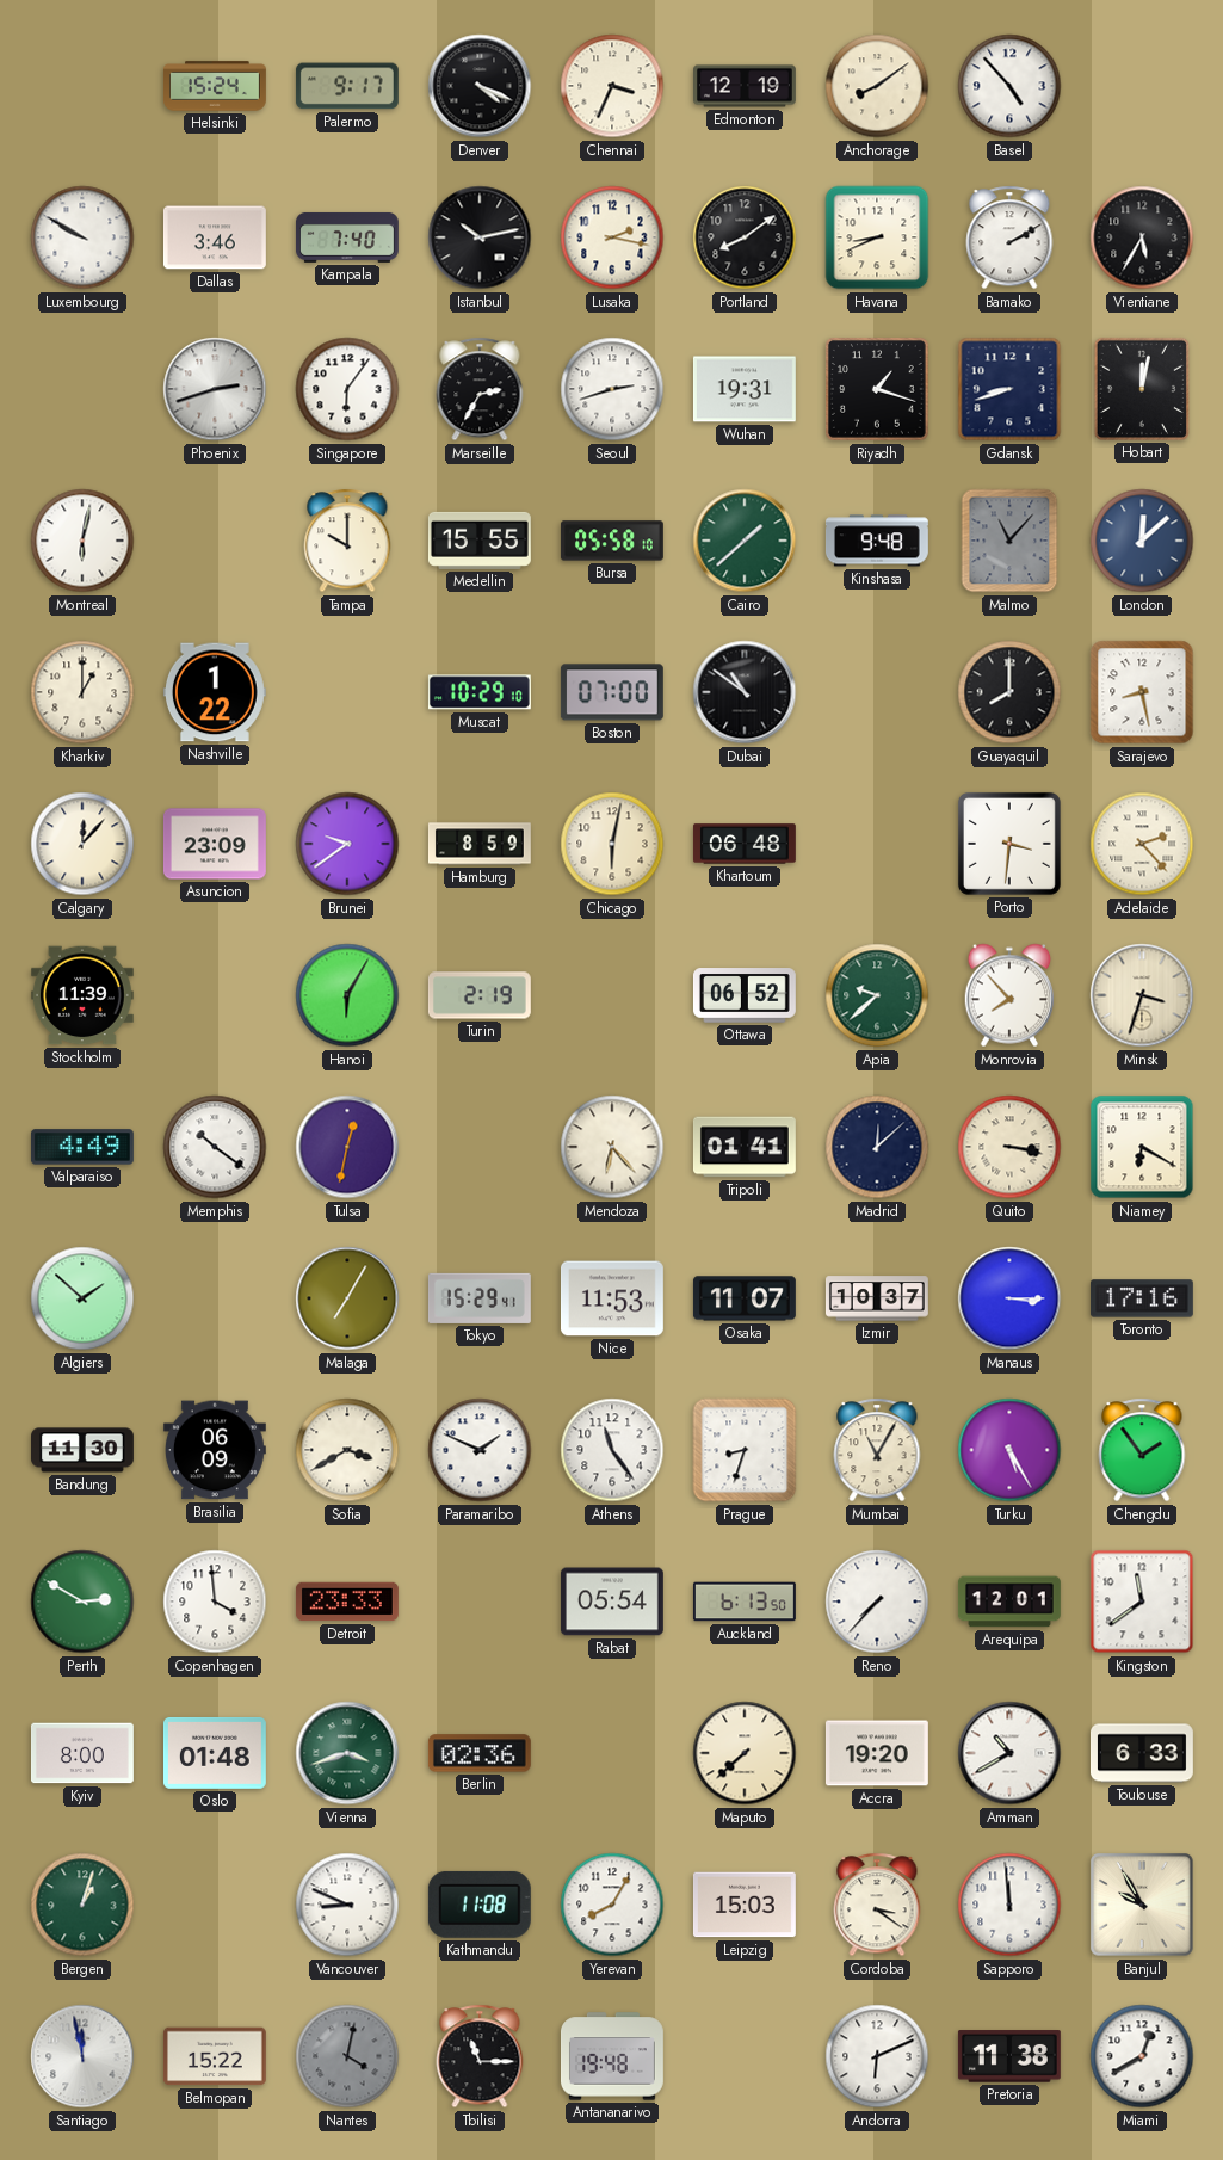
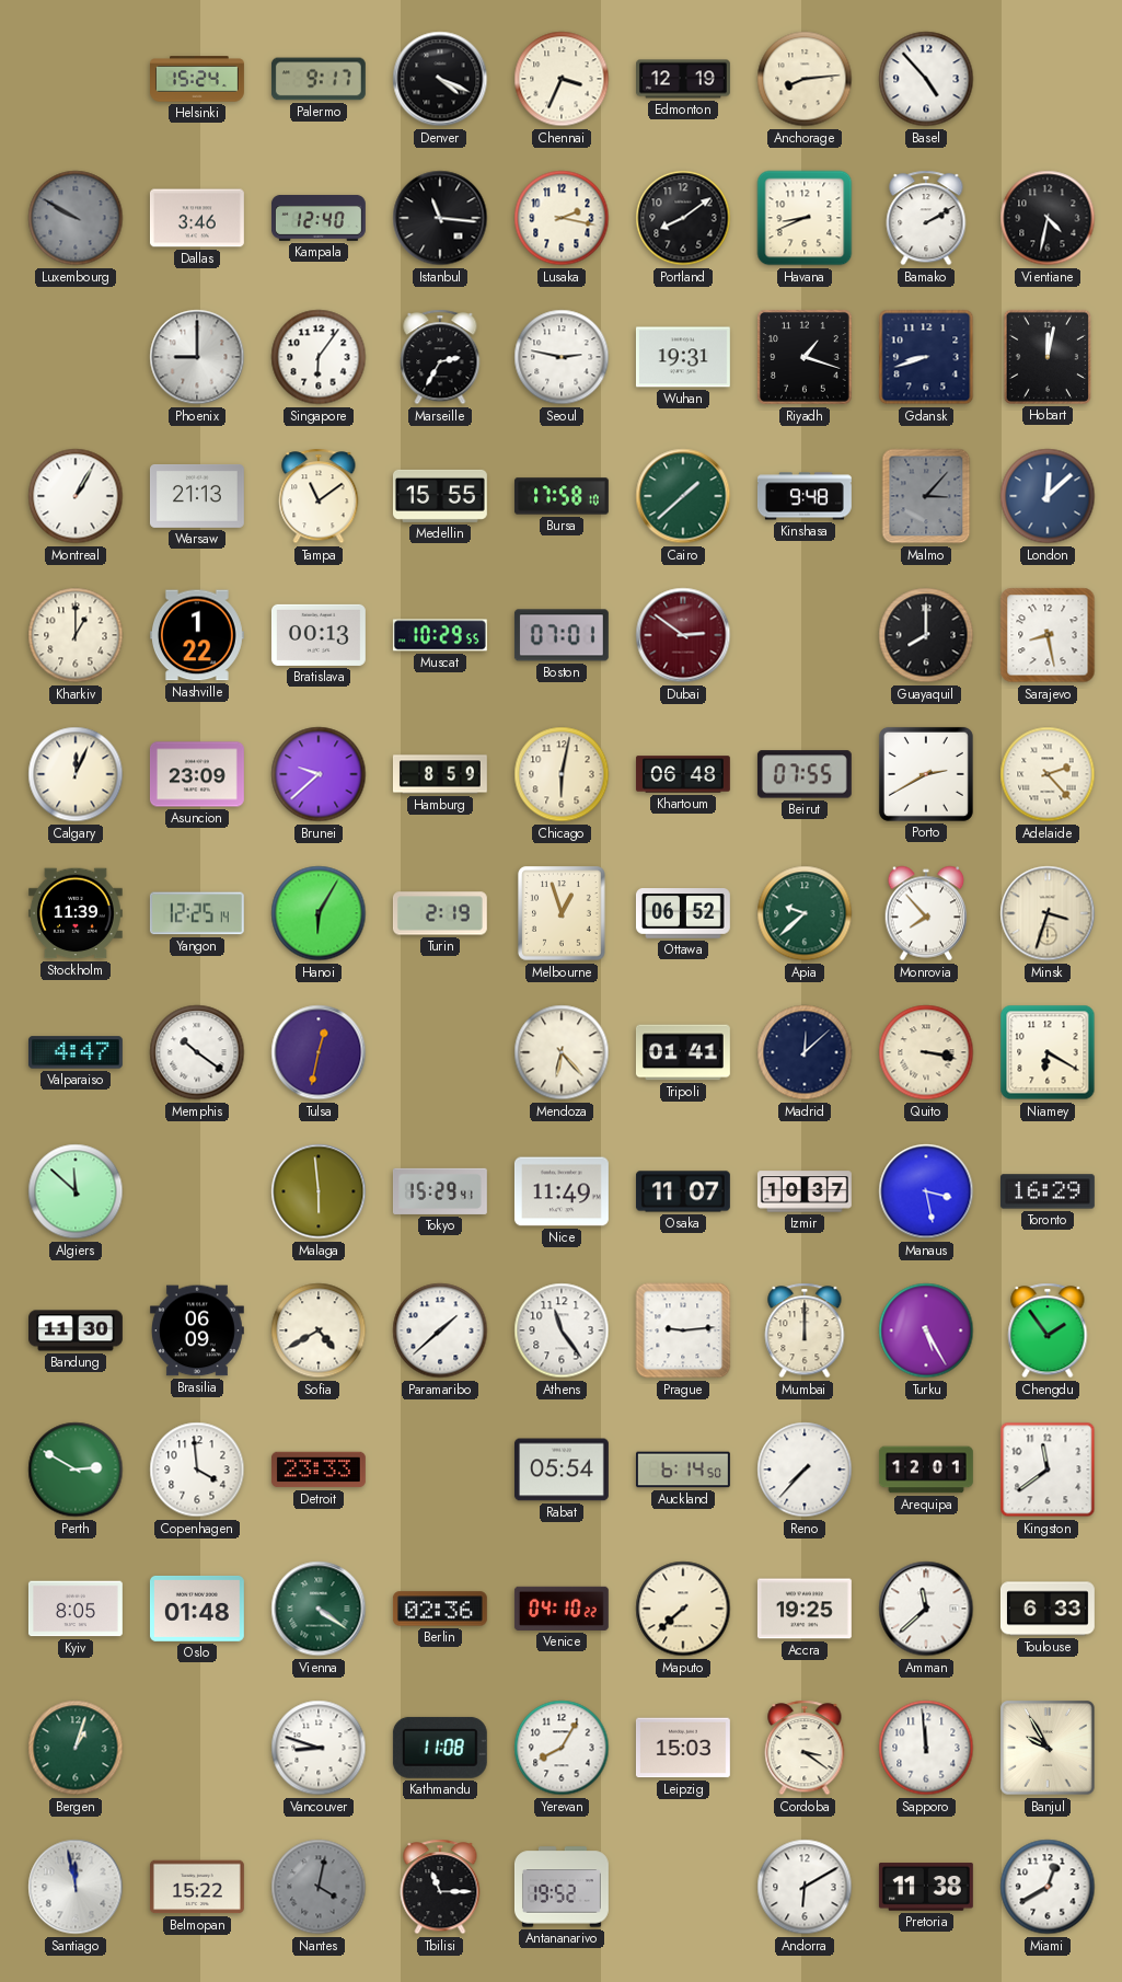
Anchorage: 8:09 -> 8:14
Luxembourg dial: white -> grey
Kampala: 7:40 -> 12:40
Istanbul: 10:13 -> 11:16
Vientiane: 5:35 -> 4:32
Phoenix: 2:42 -> 9:00
Seoul: 2:42 -> 2:47
Montreal: 6:02 -> 1:05
Warsaw: none -> 21:13
Tampa: 10:00 -> 11:09
Bursa: 05:58 -> 17:58
Malmo: 11:07 -> 3:07
Bratislava: none -> 00:13
Muscat: 10:29:10 -> 10:29:55
Boston: 07:00 -> 07:01
Dubai: 10:51 -> 2:51
Dubai dial: black -> burgundy
Calgary: 12:07 -> 12:04
Brunei: 9:39 -> 9:38
Beirut: none -> 07:55
Porto: 3:31 -> 2:40
Yangon: none -> 12:25
Melbourne: none -> 12:57
Valparaiso: 4:49 -> 4:47
Algiers: 1:52 -> 11:52
Malaga: 7:05 -> 5:59
Nice: 11:53 -> 11:49
Manaus: 3:15 -> 3:28
Toronto: 17:16 -> 16:29
Sofia: 3:40 -> 4:40
Paramaribo: 1:49 -> 1:38
Prague: 8:33 -> 9:14
Mumbai: 11:05 -> 12:00
Auckland: 6:13 -> 6:14
Kyiv: 8:00 -> 8:05
Vienna: 3:42 -> 4:21
Venice: none -> 04:10
Accra: 19:20 -> 19:25
Amman: 10:40 -> 11:38
Vancouver: 8:49 -> 8:48
Antananarivo: 19:48 -> 19:52
Andorra: 6:11 -> 6:10
